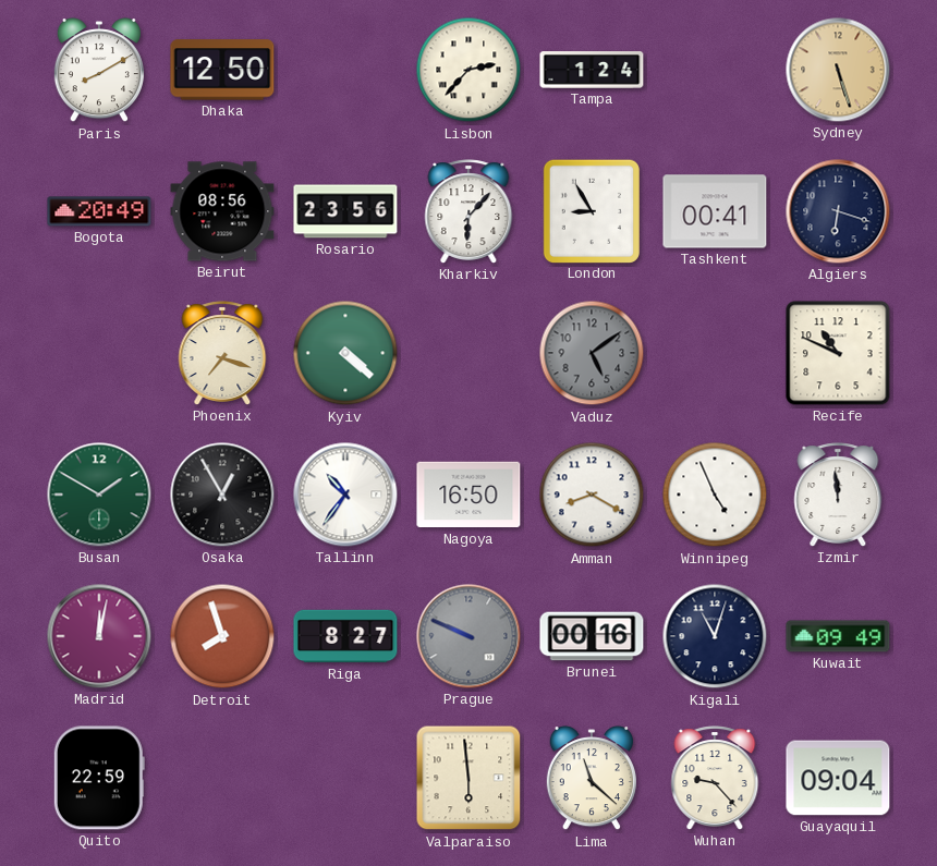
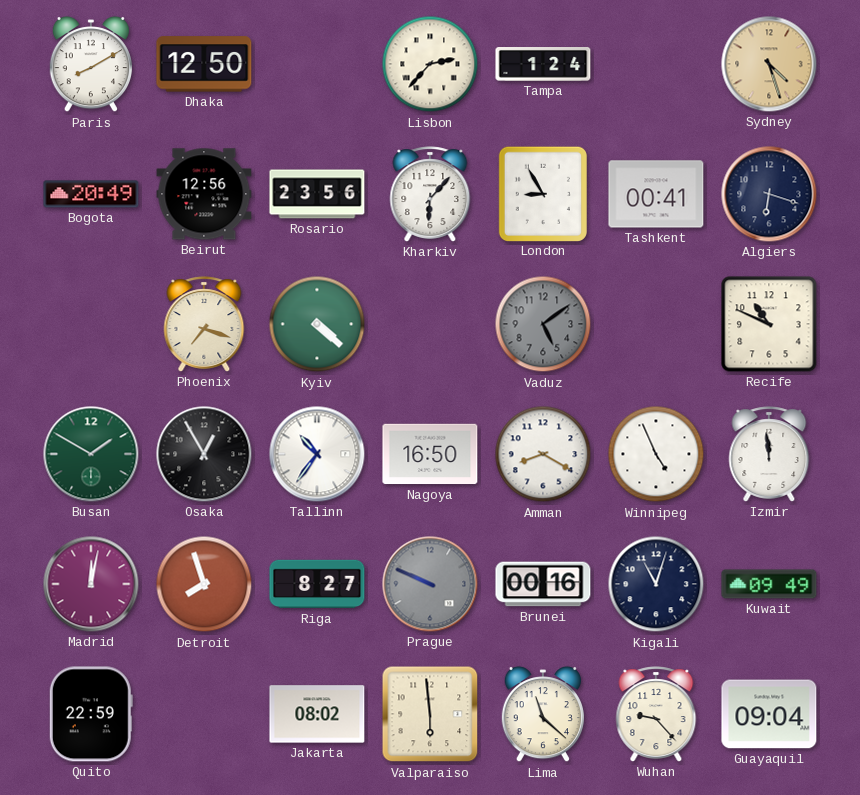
Sydney: 5:27 -> 4:27
Beirut: 08:56 -> 12:56
Jakarta: none -> 08:02
